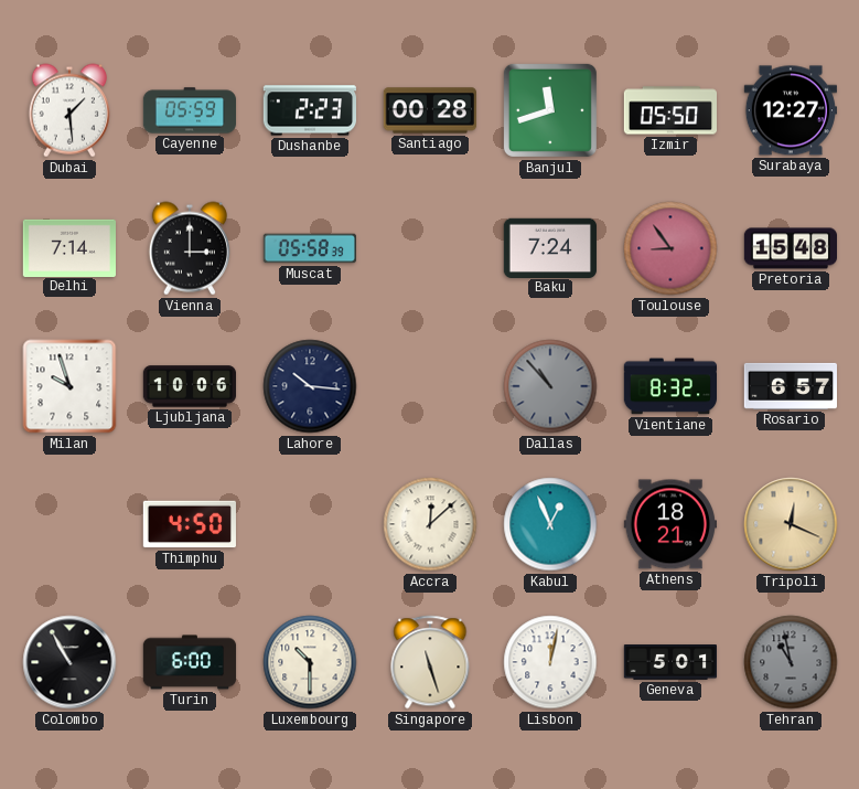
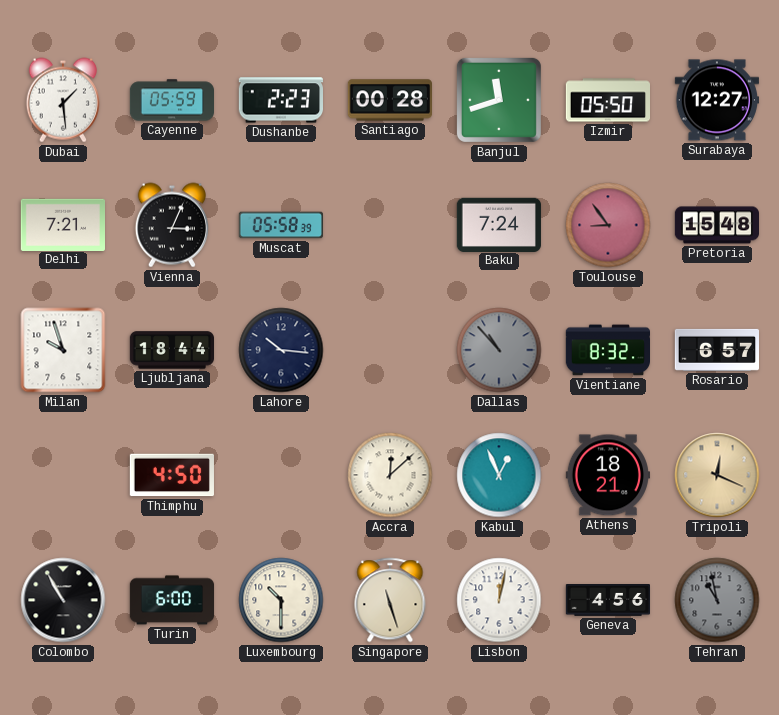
Delhi: 7:14 -> 7:21
Vienna: 3:00 -> 3:04
Ljubljana: 10:06 -> 18:44
Geneva: 5:01 -> 4:56
